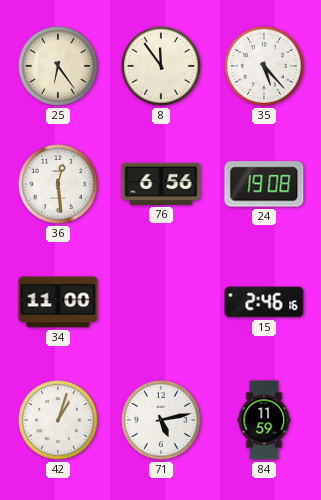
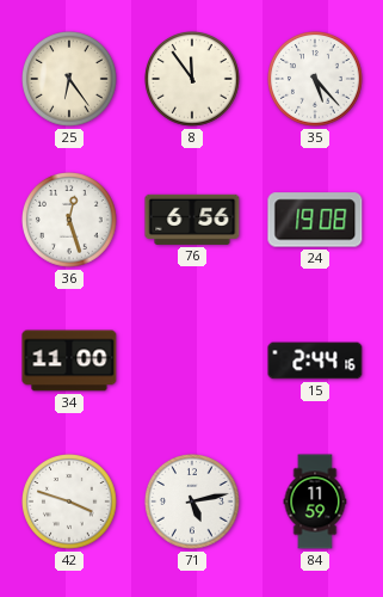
36: 12:29 -> 12:27
15: 2:46 -> 2:44
42: 1:03 -> 3:48
